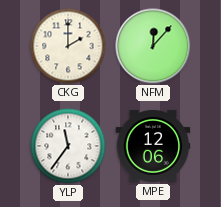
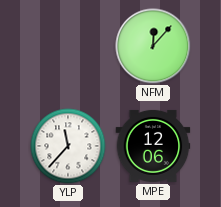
CKG: 2:00 -> none
YLP: 11:36 -> 11:37
